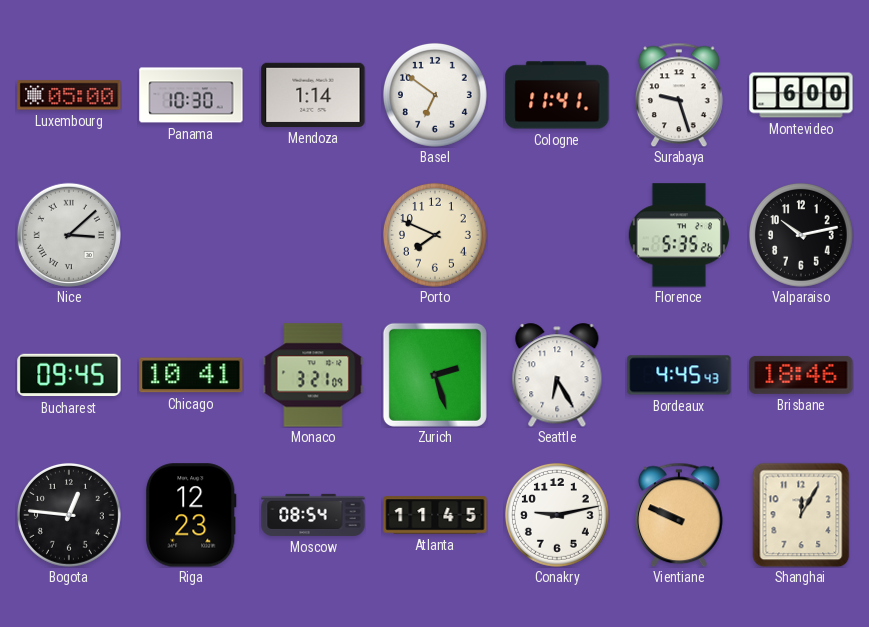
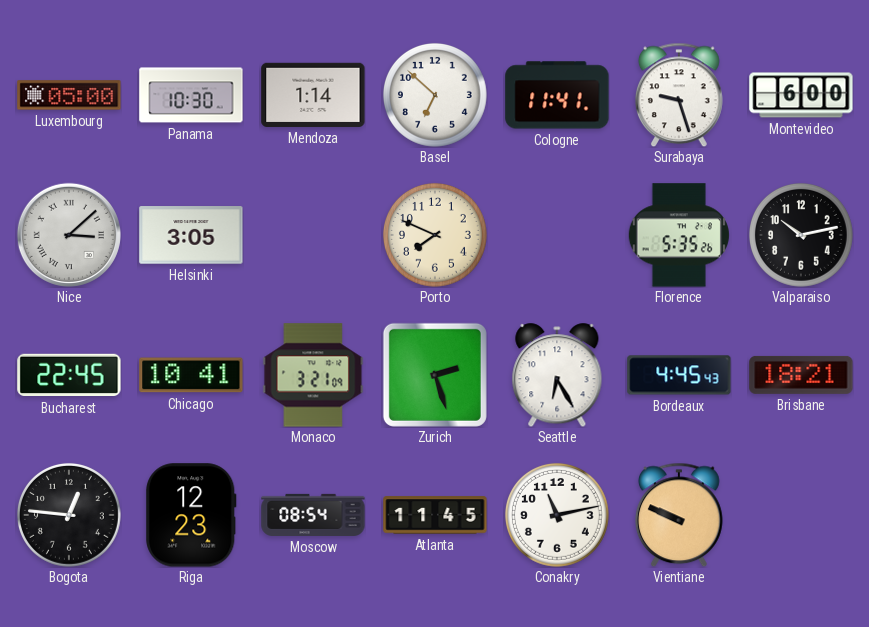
Basel: 6:51 -> 6:52
Helsinki: none -> 3:05
Bucharest: 09:45 -> 22:45
Brisbane: 18:46 -> 18:21
Conakry: 9:13 -> 11:13
Shanghai: 12:05 -> none
